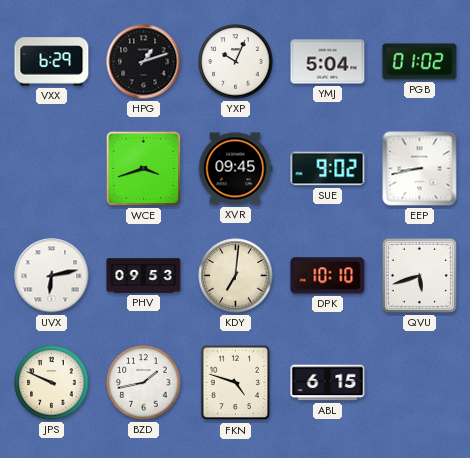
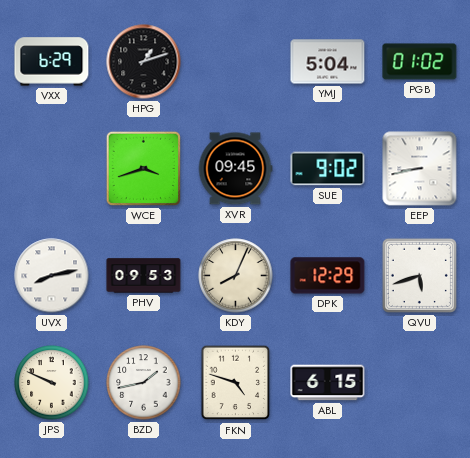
YXP: 10:04 -> none
UVX: 6:13 -> 8:13
KDY: 7:01 -> 8:04
DPK: 10:10 -> 12:29
